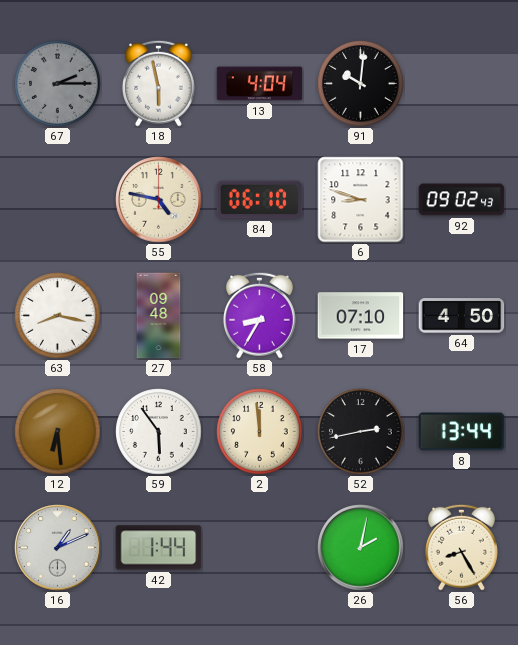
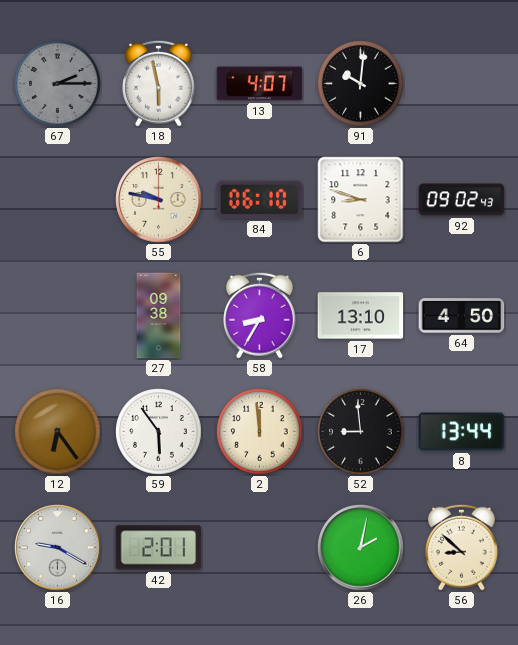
13: 4:04 -> 4:07
55: 4:47 -> 9:47
63: 8:17 -> none
27: 09:48 -> 09:38
17: 07:10 -> 13:10
12: 6:29 -> 6:24
52: 2:43 -> 8:59
16: 1:11 -> 9:20
42: 1:44 -> 2:01
56: 8:25 -> 8:52
